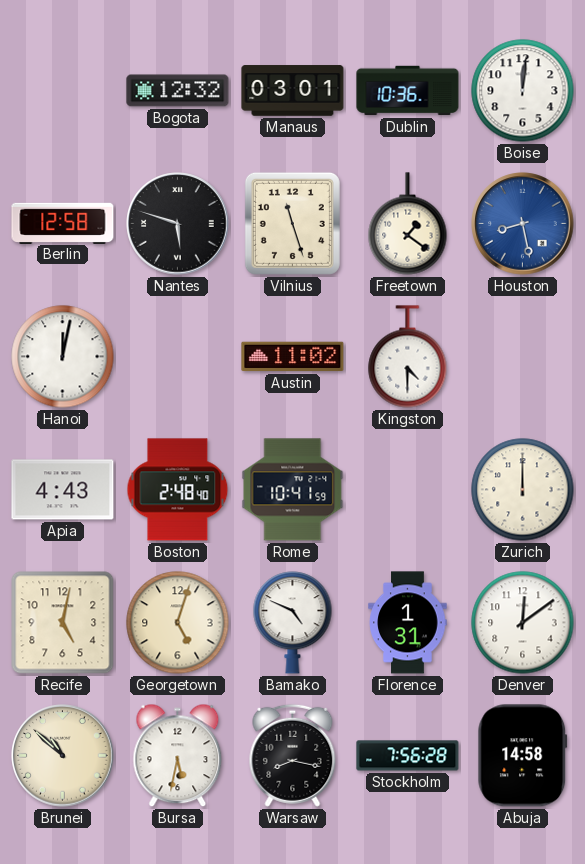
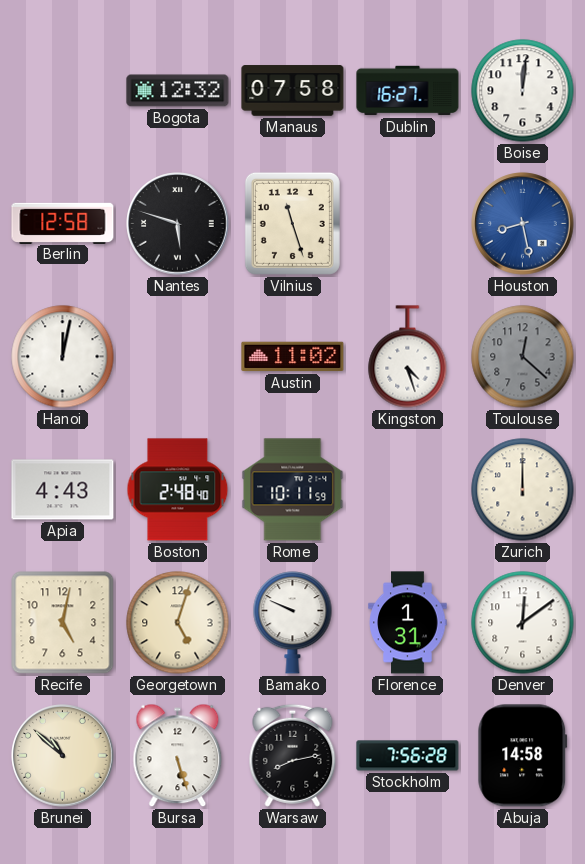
Manaus: 03:01 -> 07:58
Dublin: 10:36 -> 16:27
Freetown: 1:21 -> none
Kingston: 4:30 -> 4:27
Toulouse: none -> 12:22
Rome: 10:41 -> 10:11
Bamako: 4:49 -> 9:49
Bursa: 5:32 -> 5:27
Warsaw: 8:17 -> 8:13
